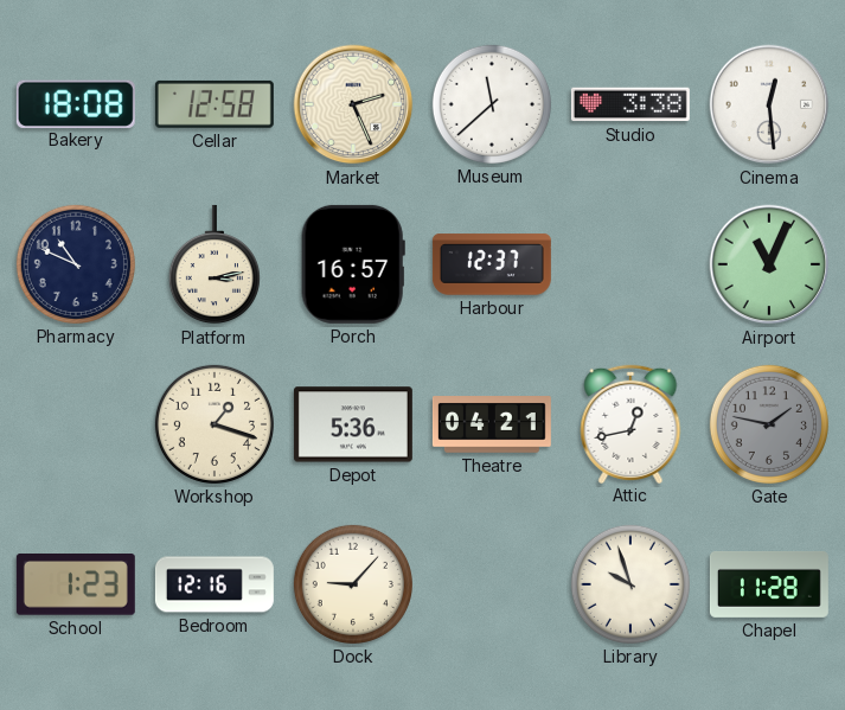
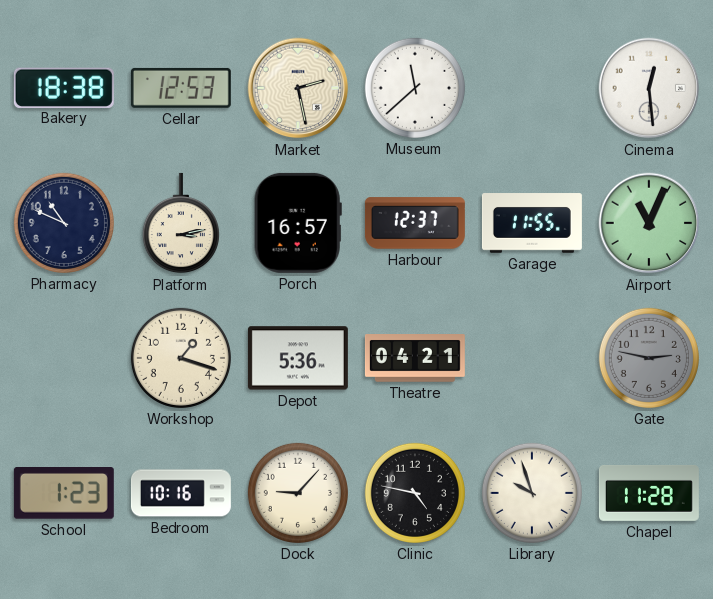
Bakery: 18:08 -> 18:38
Cellar: 12:58 -> 12:53
Market: 2:26 -> 2:28
Studio: 3:38 -> none
Garage: none -> 11:55
Attic: 12:43 -> none
Gate: 1:47 -> 2:47
Bedroom: 12:16 -> 10:16
Clinic: none -> 4:47
